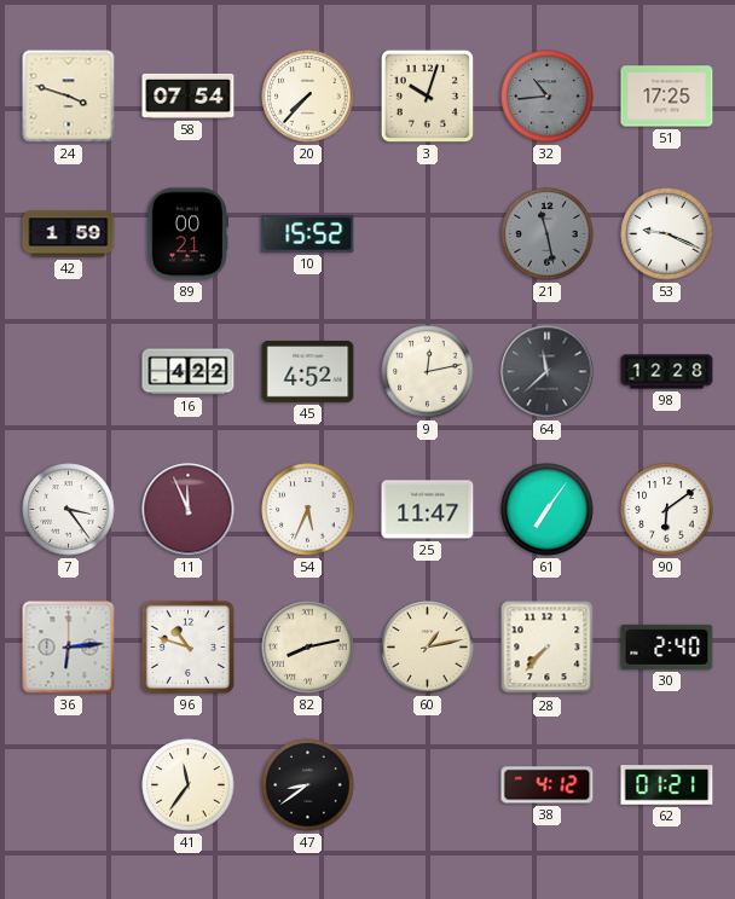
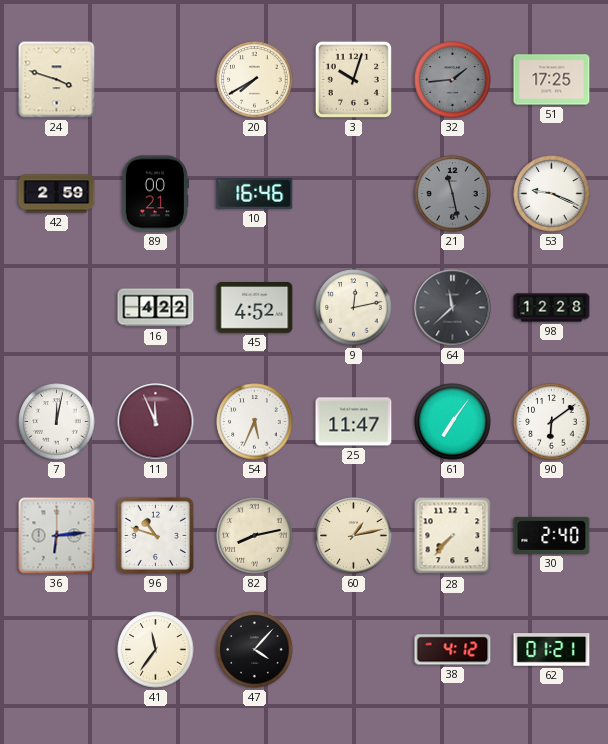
58: 07:54 -> none
20: 7:37 -> 7:40
32: 10:44 -> 1:44
42: 1:59 -> 2:59
10: 15:52 -> 16:46
7: 3:24 -> 12:02
47: 8:39 -> 4:07
